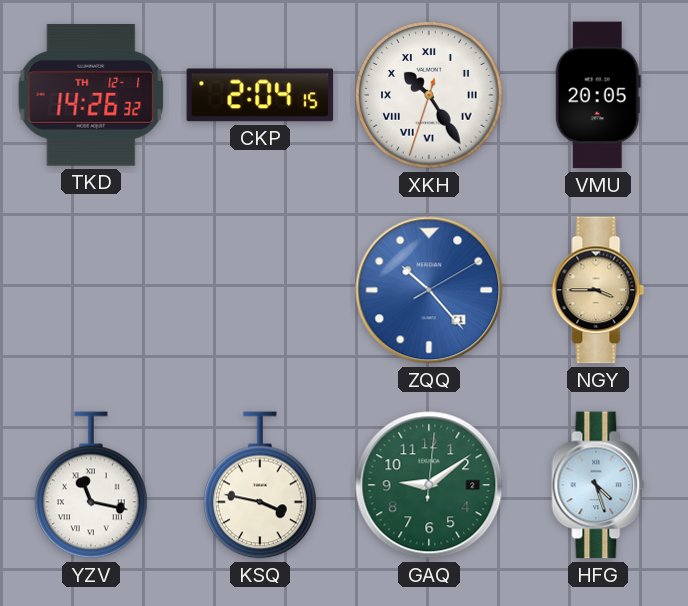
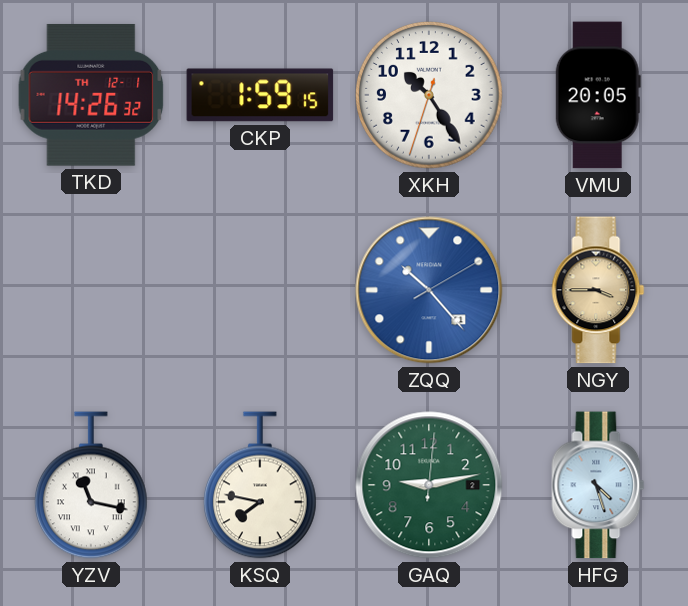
CKP: 2:04 -> 1:59
XKH numerals: Roman -> Arabic
KSQ: 3:47 -> 7:47
GAQ: 9:09 -> 9:13
